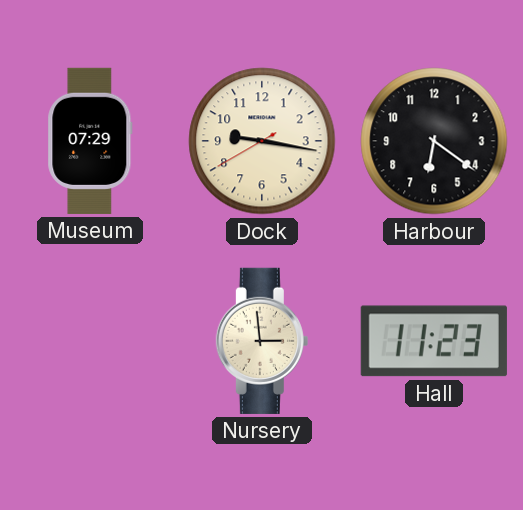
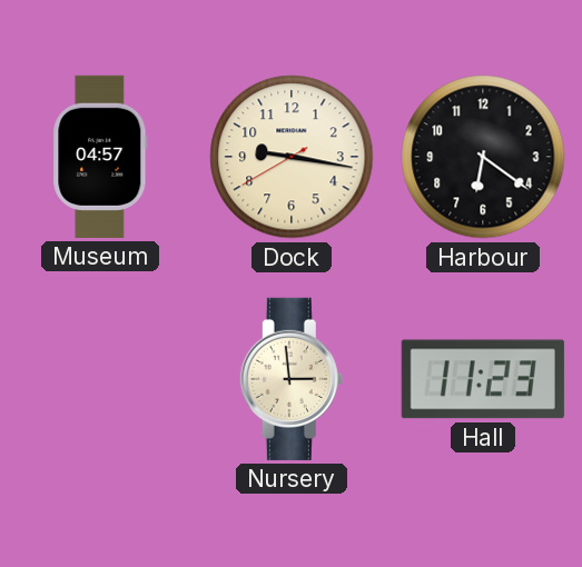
Museum: 07:29 -> 04:57
